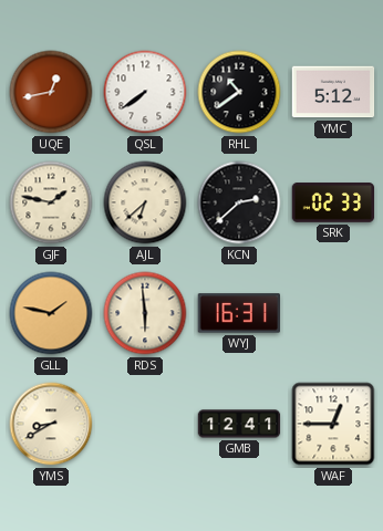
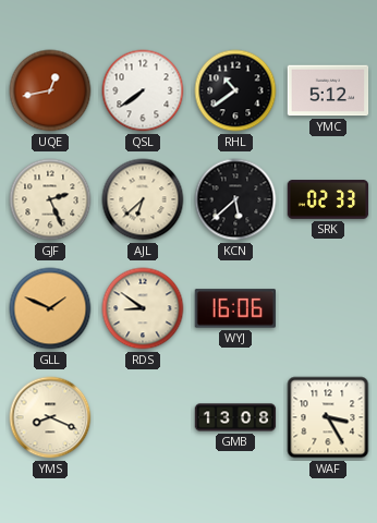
GJF: 1:47 -> 2:26
KCN: 2:38 -> 5:38
GLL: 1:47 -> 1:49
RDS: 5:59 -> 8:51
WYJ: 16:31 -> 16:06
YMS: 8:40 -> 8:19
GMB: 12:41 -> 13:08
WAF: 12:45 -> 3:25
